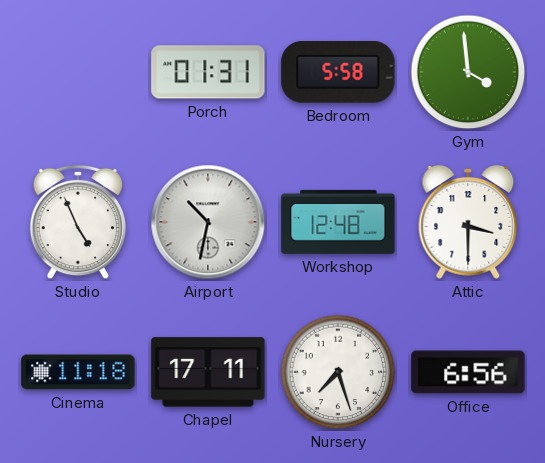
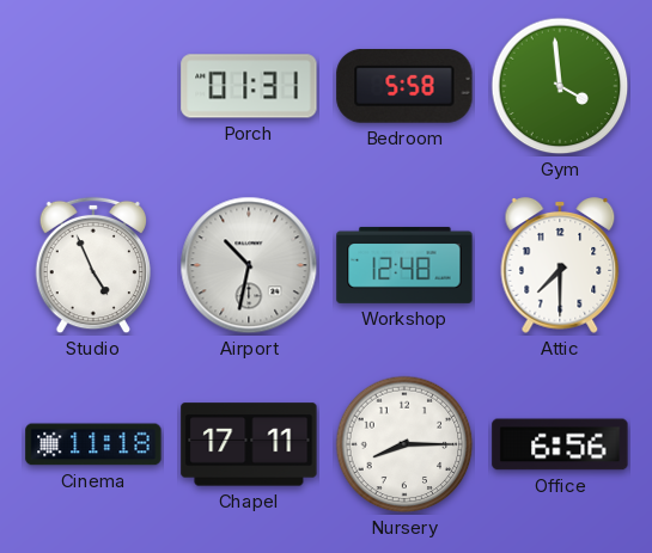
Attic: 3:30 -> 7:30
Nursery: 7:27 -> 8:15
